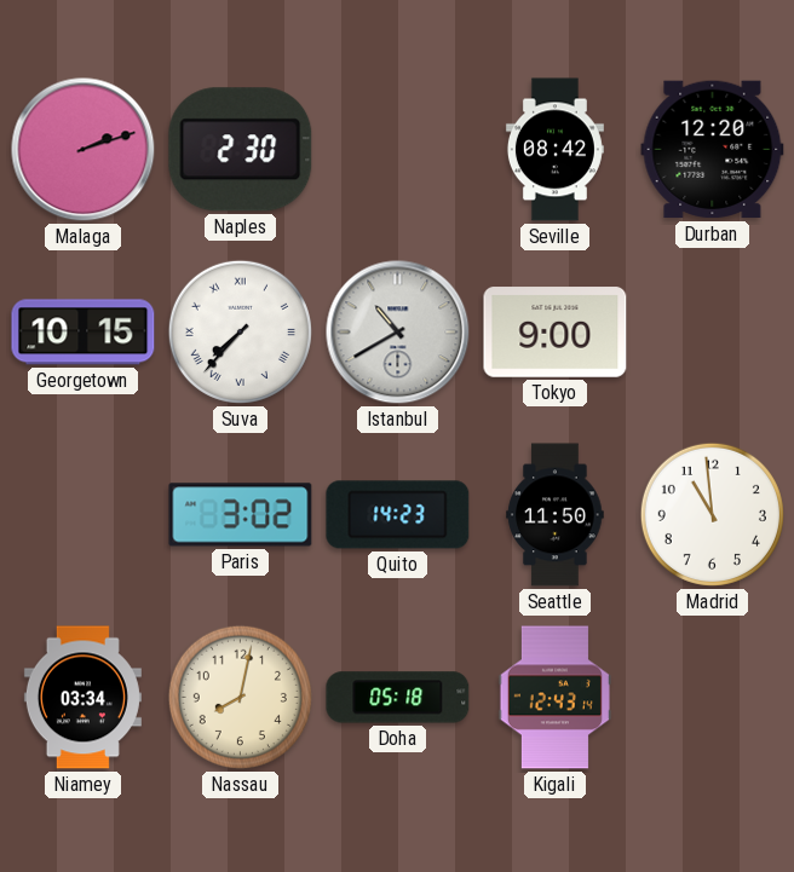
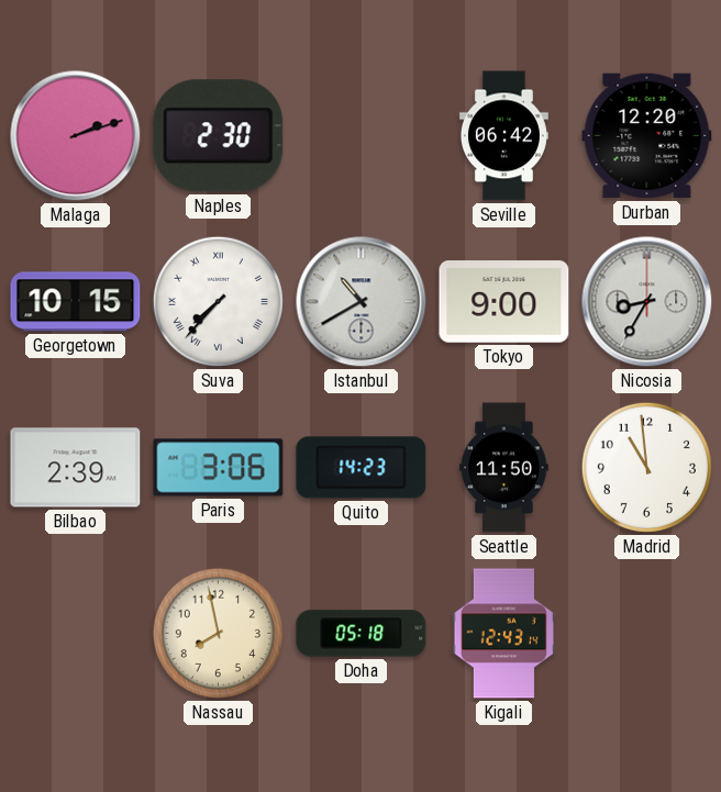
Seville: 08:42 -> 06:42
Nicosia: none -> 8:35
Bilbao: none -> 2:39
Paris: 3:02 -> 3:06
Niamey: 03:34 -> none
Nassau: 8:02 -> 7:58
